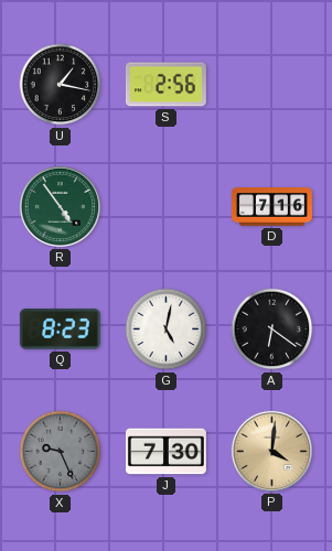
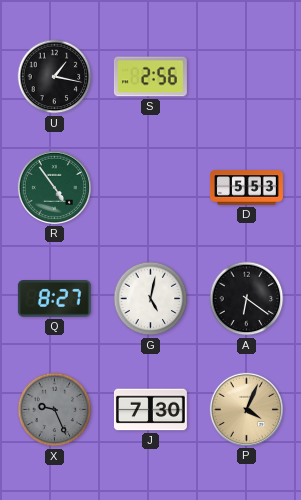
D: 7:16 -> 5:53
Q: 8:23 -> 8:27
P: 4:01 -> 4:04
